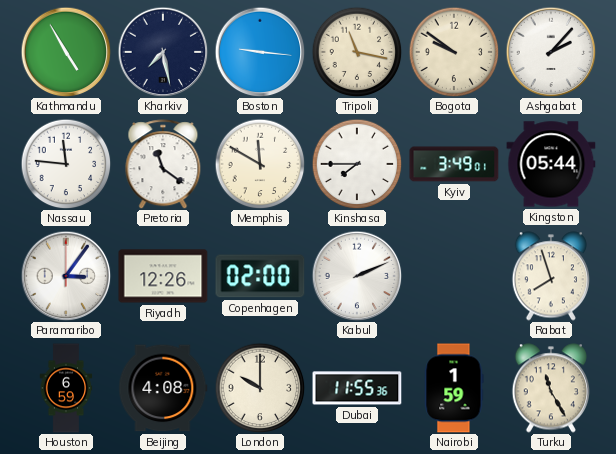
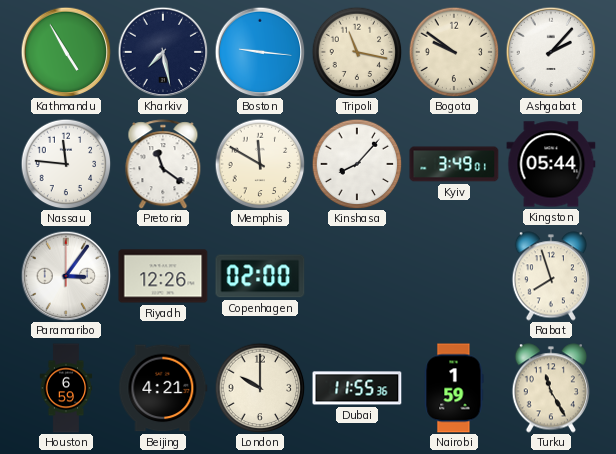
Kinshasa: 7:45 -> 8:07
Kabul: 2:11 -> none
Beijing: 4:08 -> 4:21
